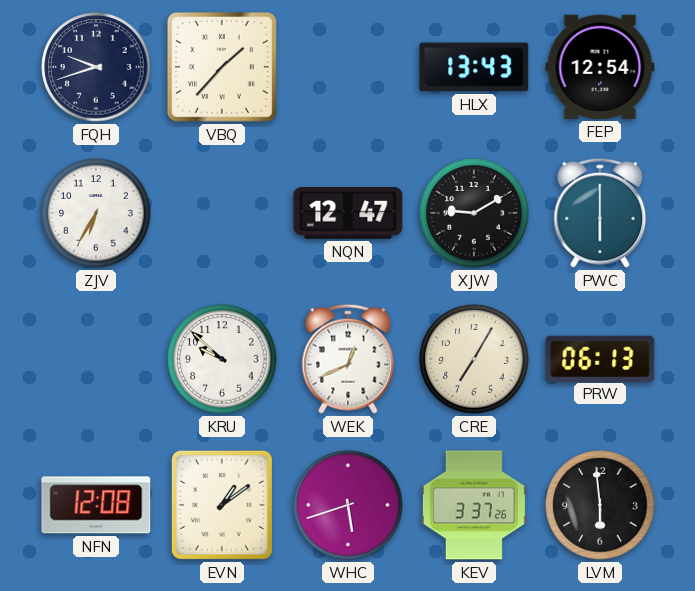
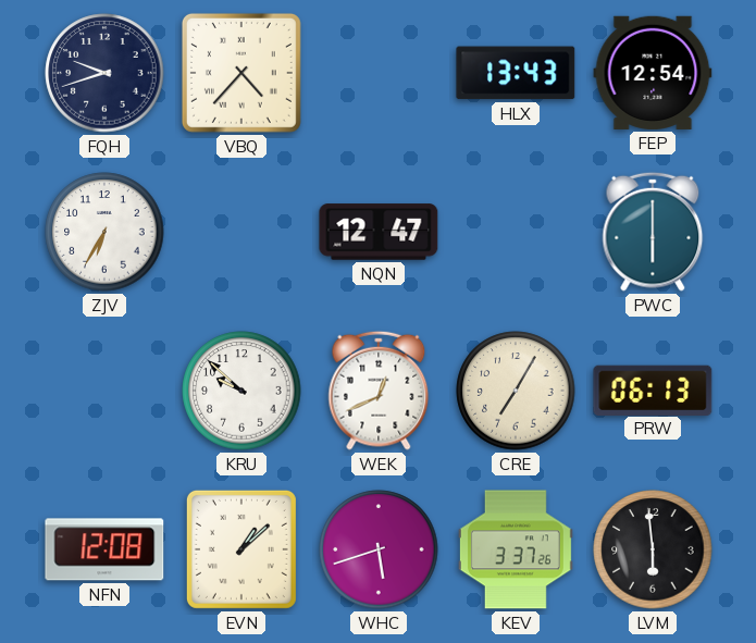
VBQ: 1:37 -> 4:37
XJW: 9:10 -> none
EVN: 1:09 -> 1:08
